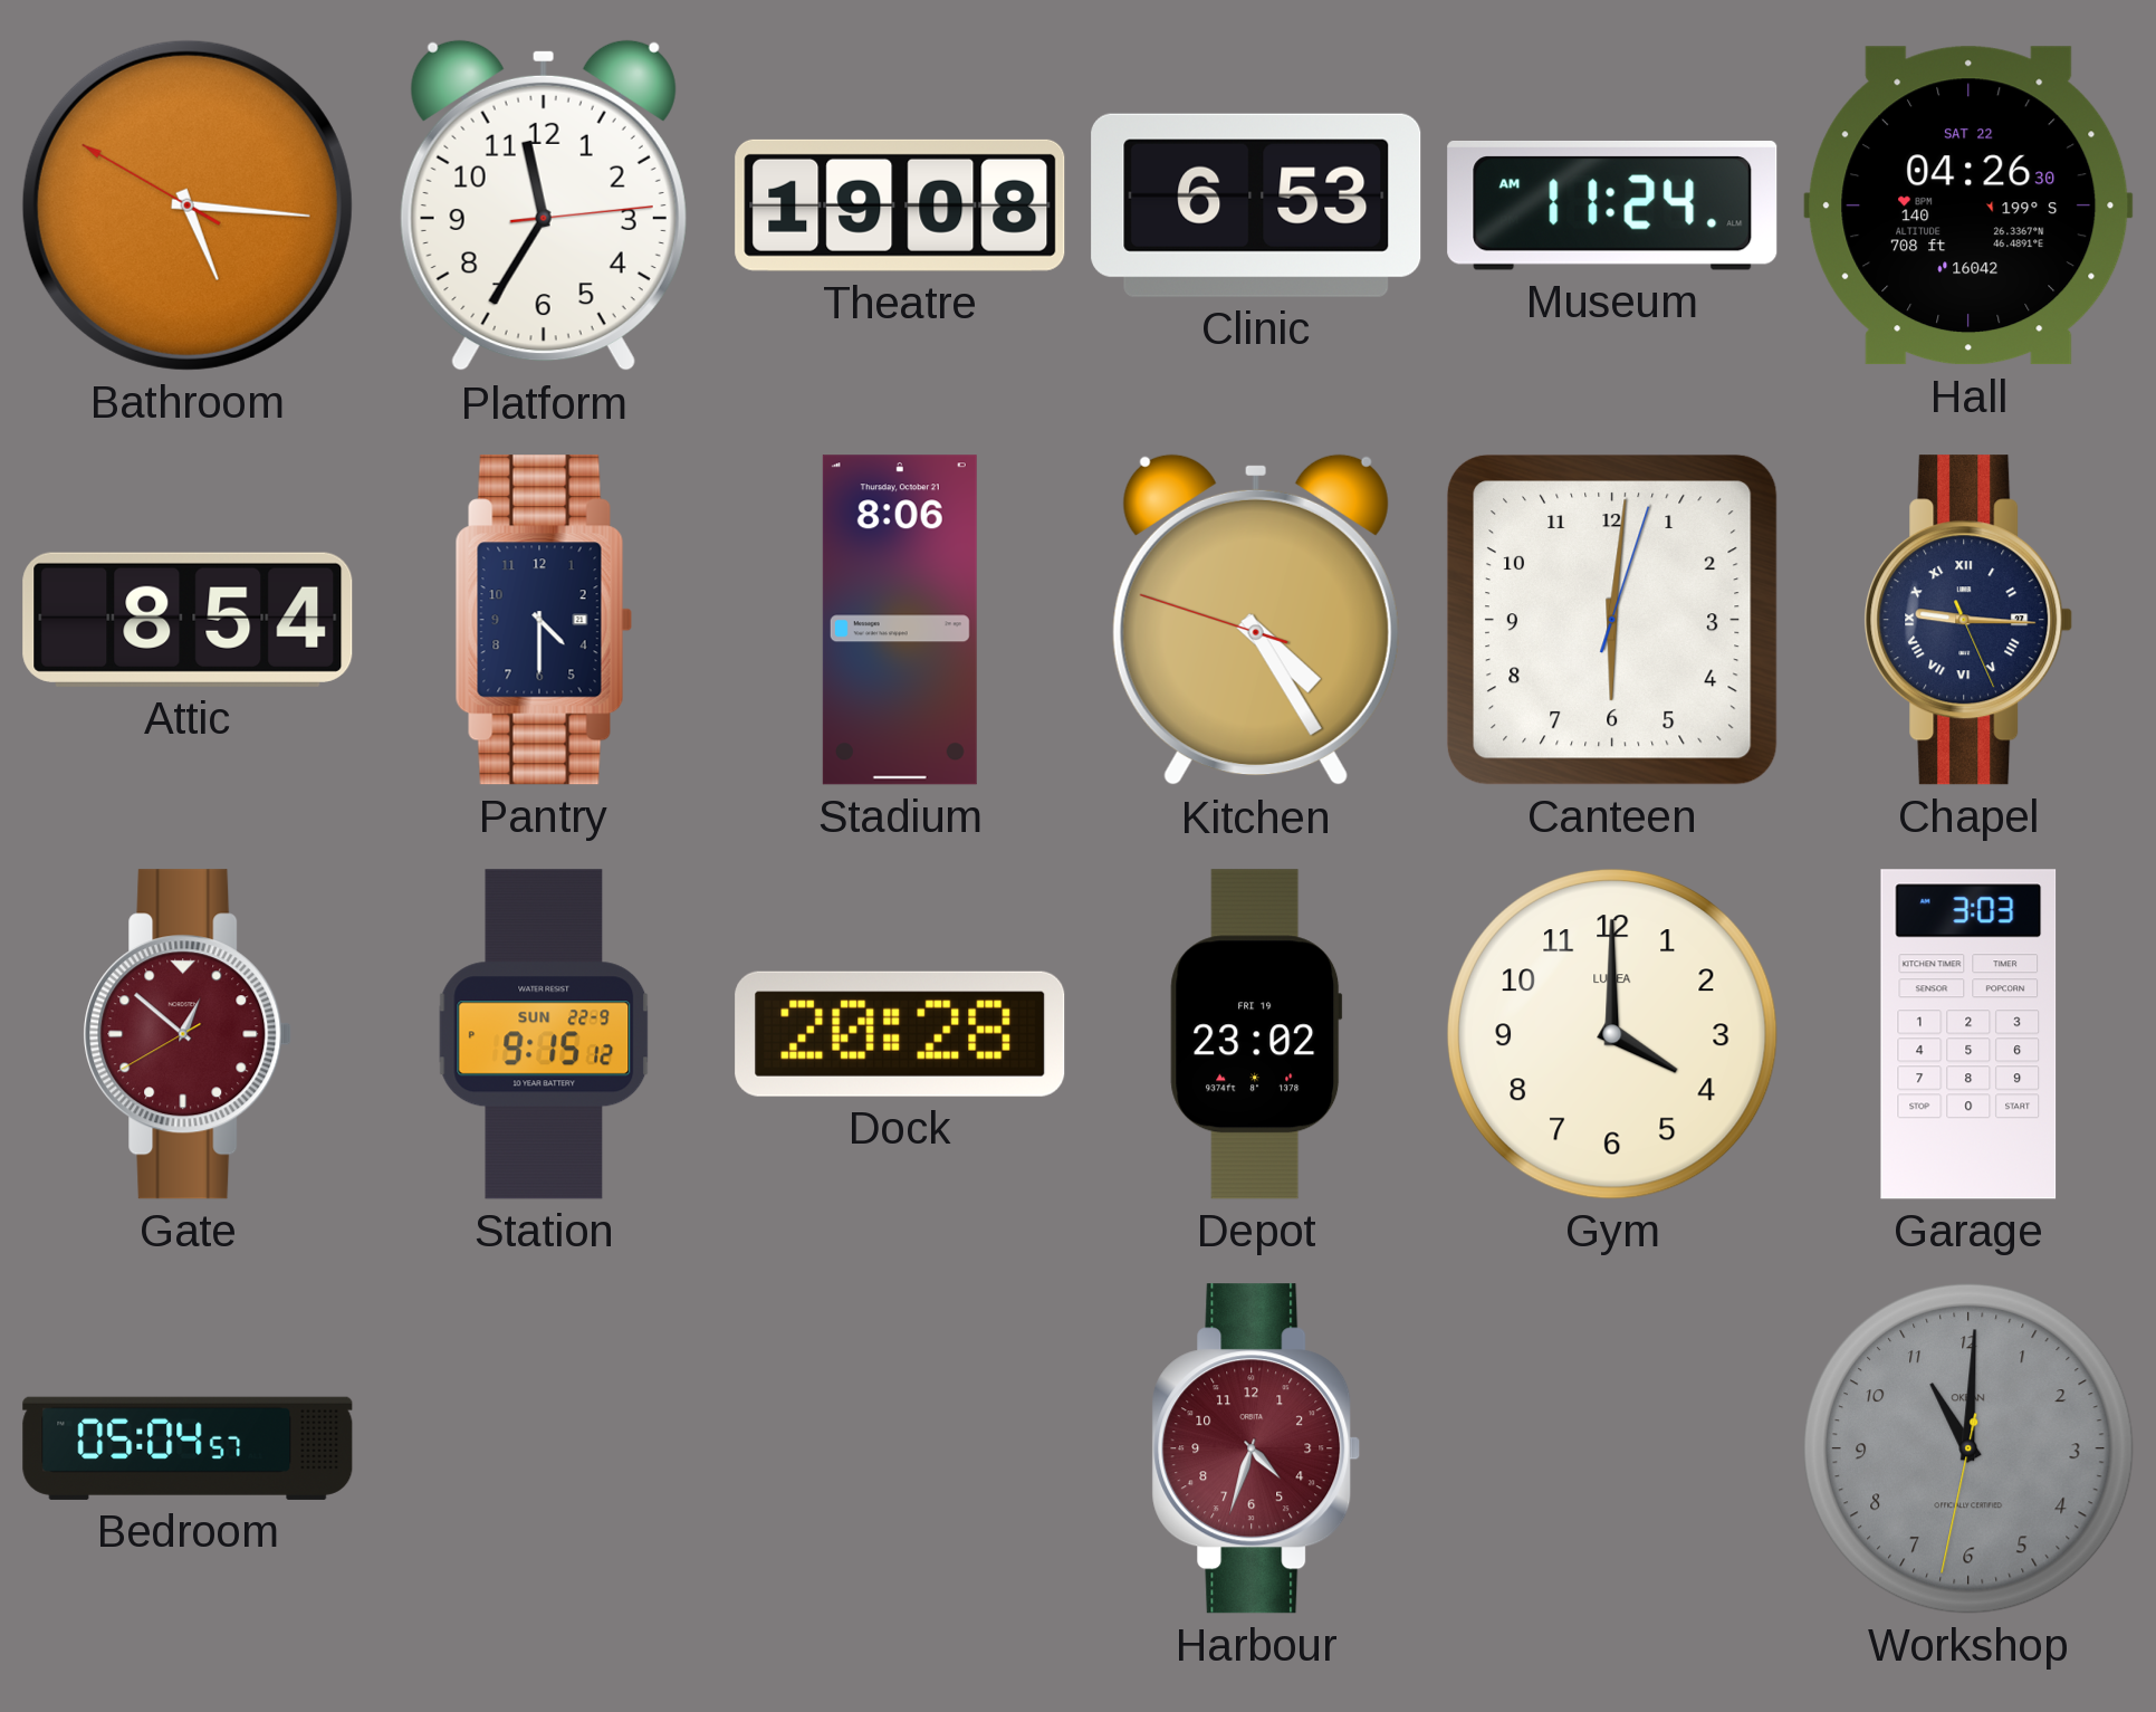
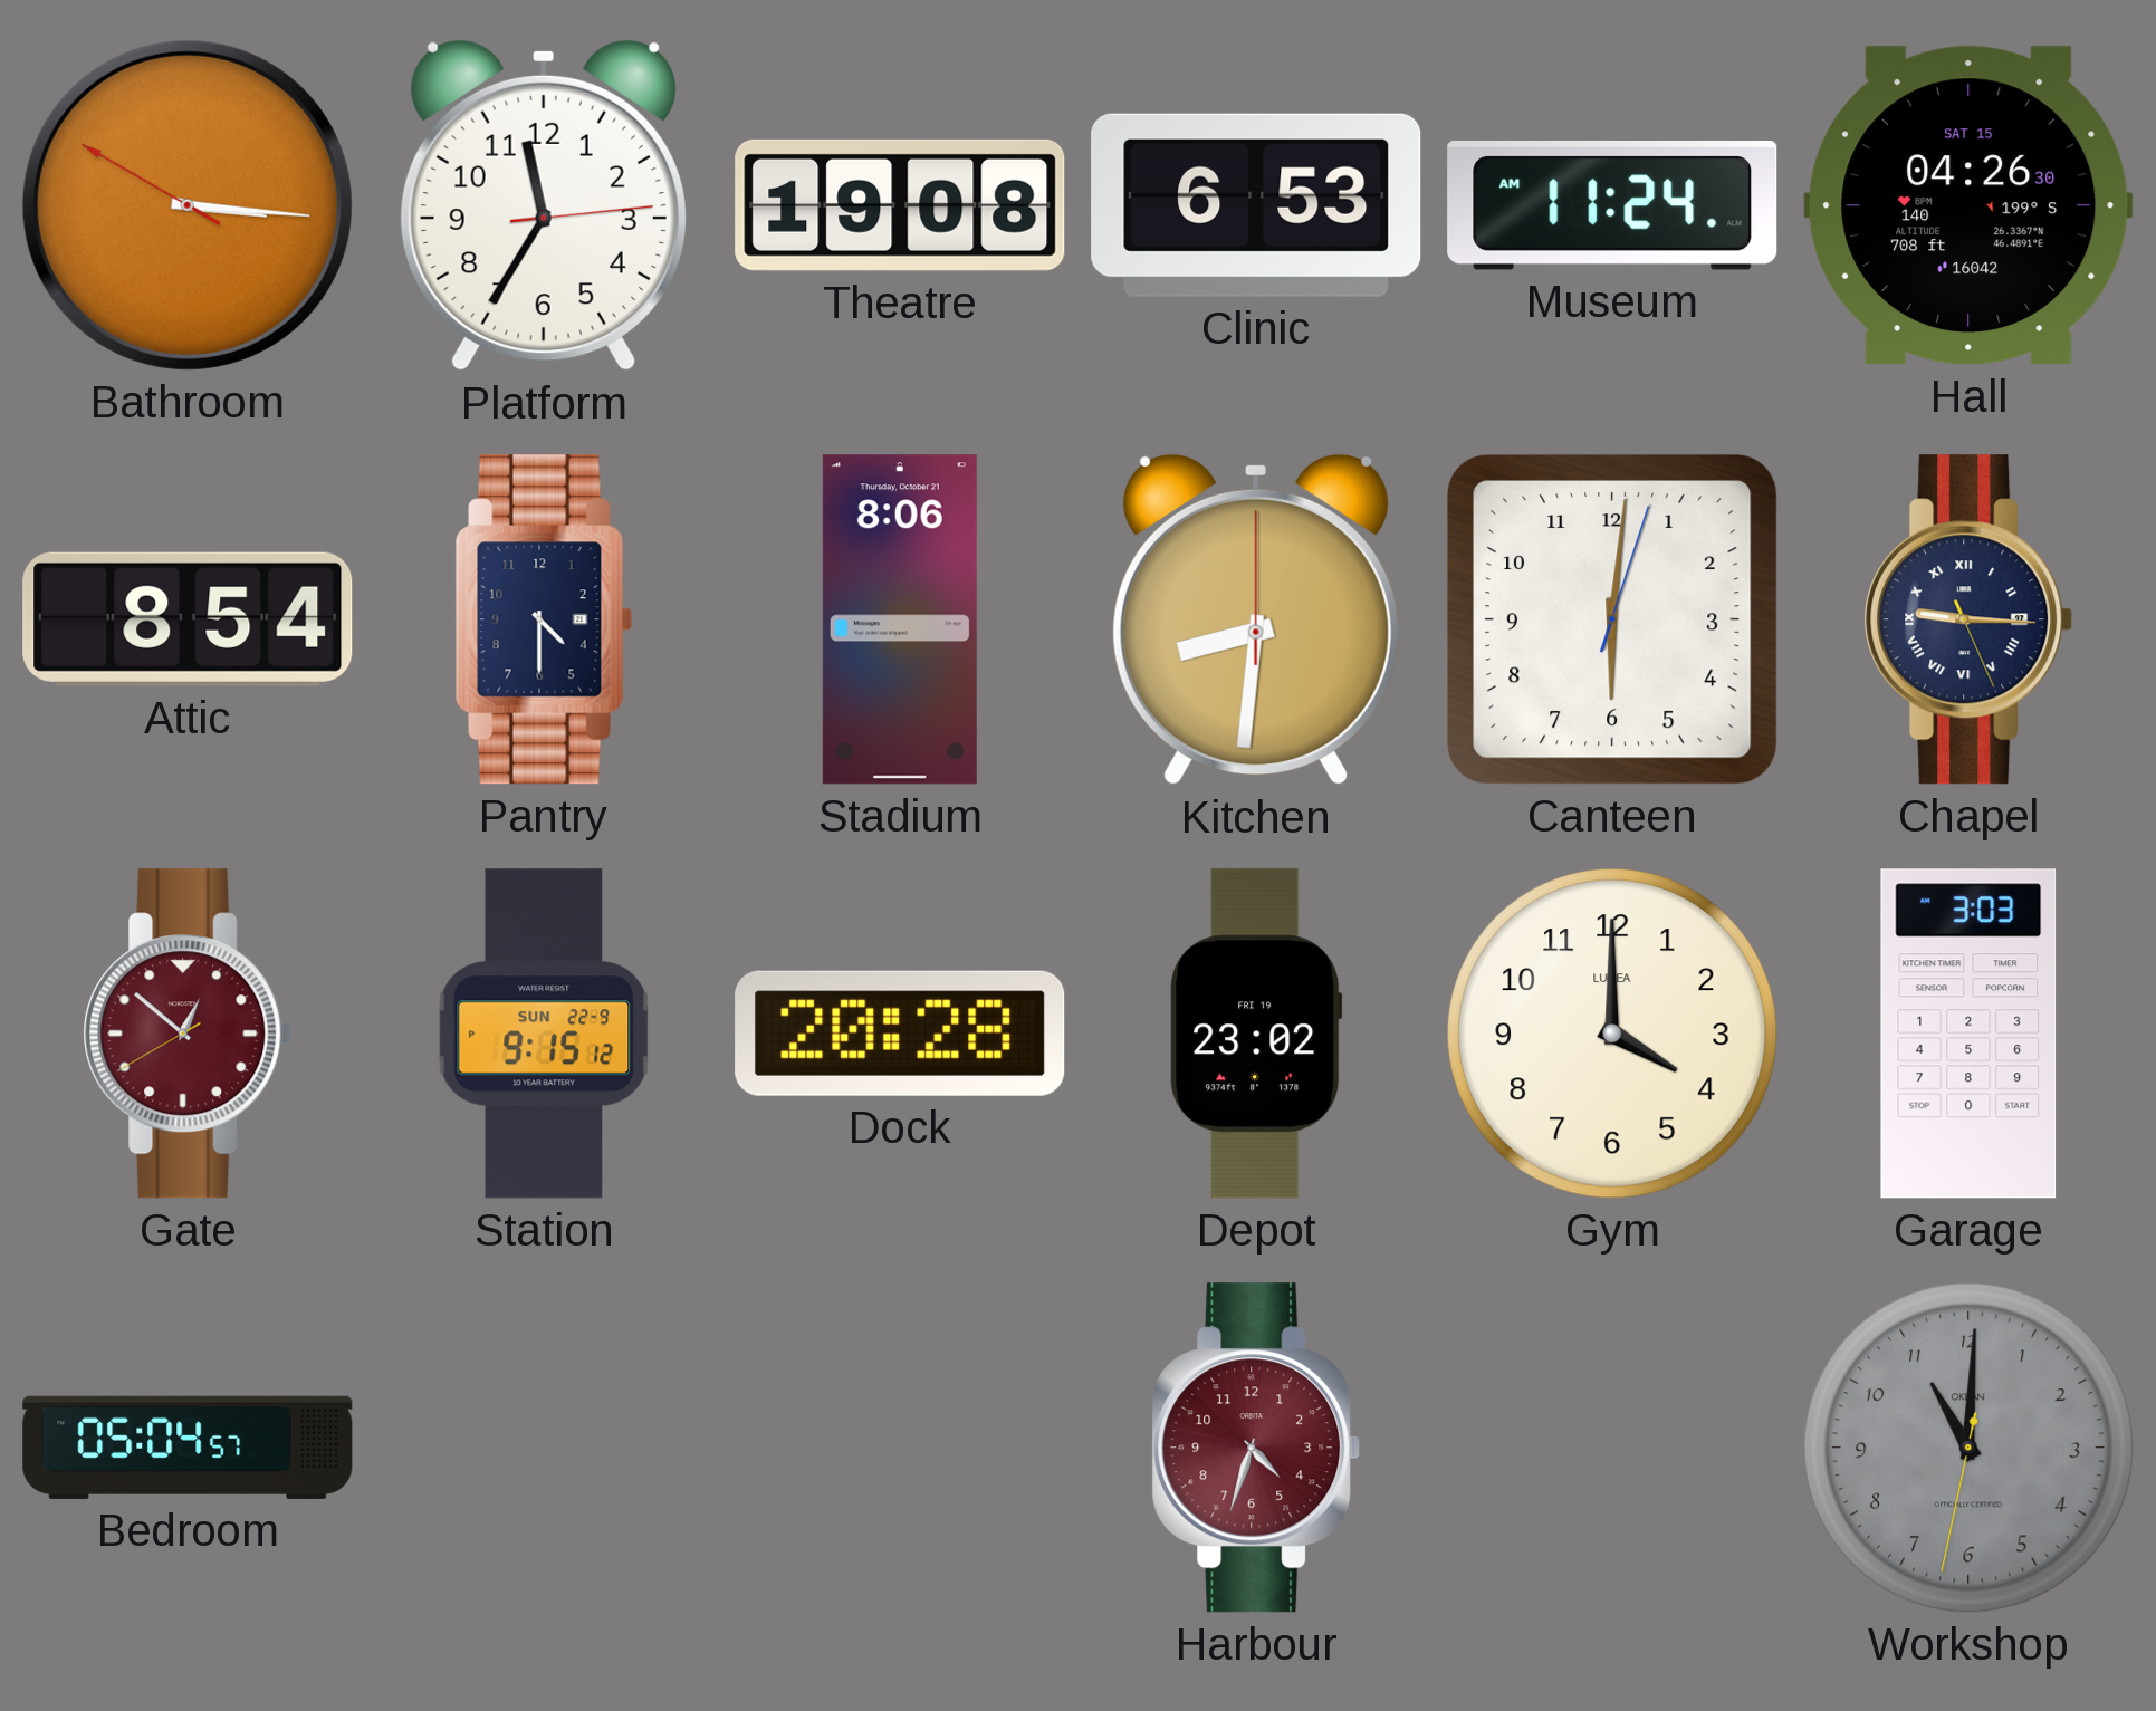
Bathroom: 5:15 -> 3:15
Hall date: SAT 22 -> SAT 15
Kitchen: 4:24 -> 8:31
